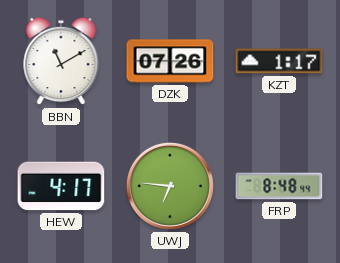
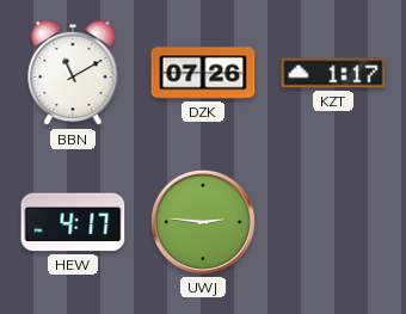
UWJ: 6:46 -> 2:46
FRP: 8:48 -> none
